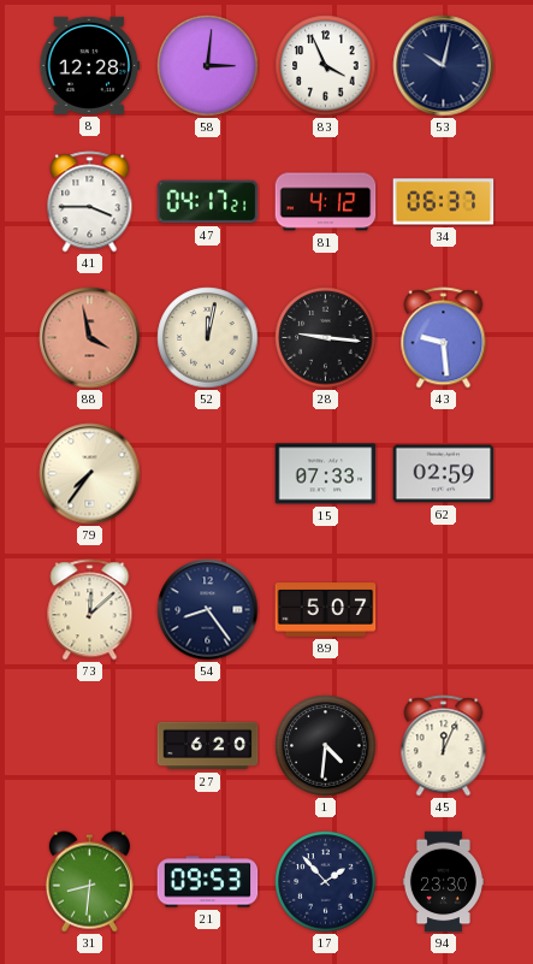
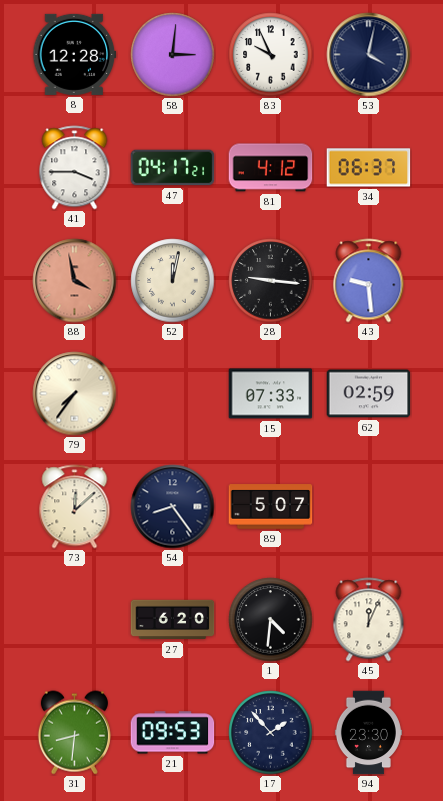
83: 3:56 -> 9:56
53: 10:02 -> 4:02
